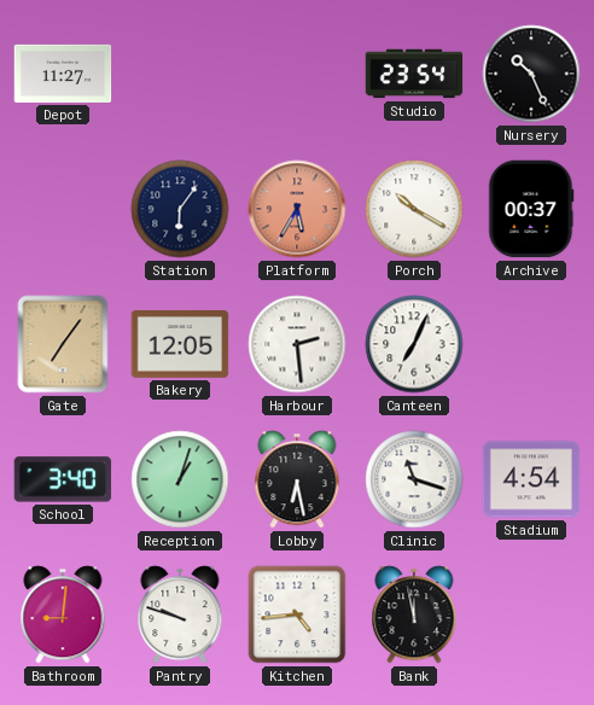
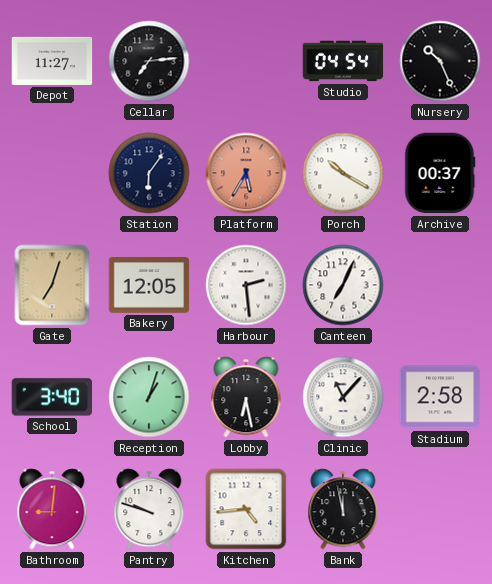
Cellar: none -> 7:14
Studio: 23:54 -> 04:54
Gate: 7:06 -> 7:03
Clinic: 11:18 -> 11:07
Stadium: 4:54 -> 2:58
